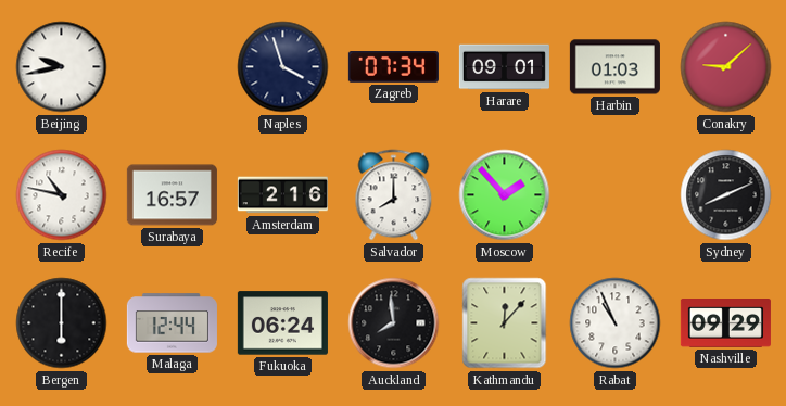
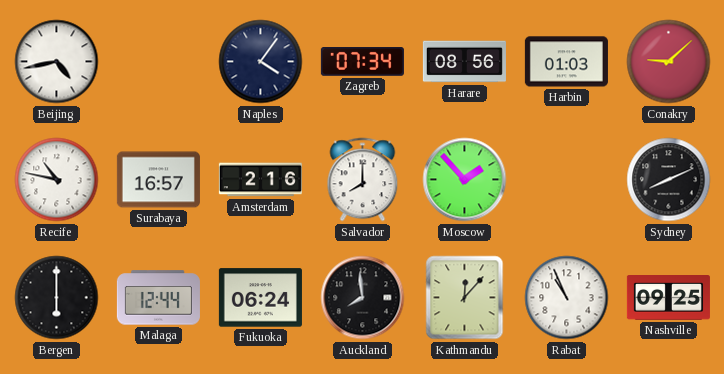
Beijing: 9:43 -> 4:43
Naples: 3:57 -> 4:06
Harare: 09:01 -> 08:56
Nashville: 09:29 -> 09:25
